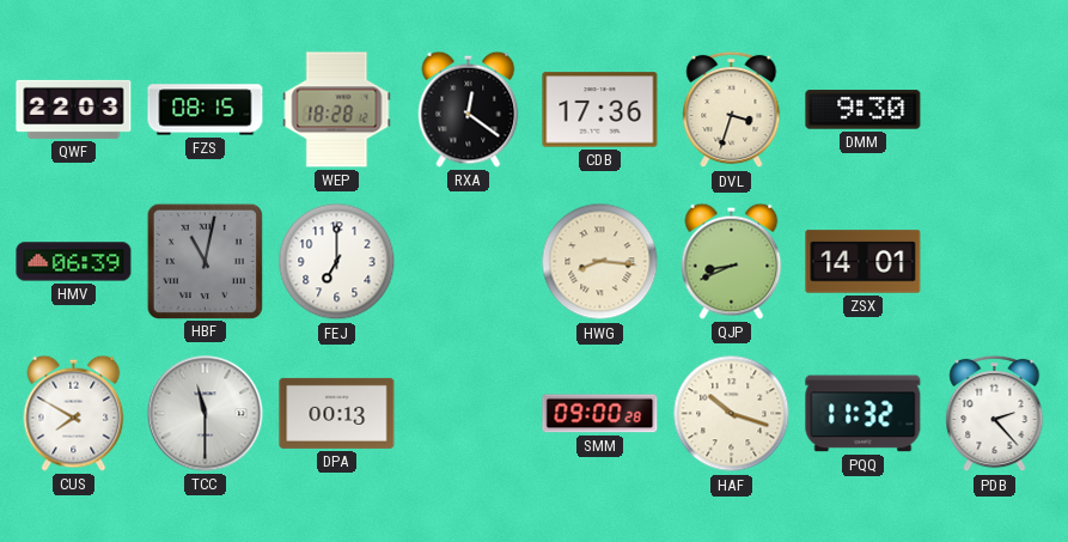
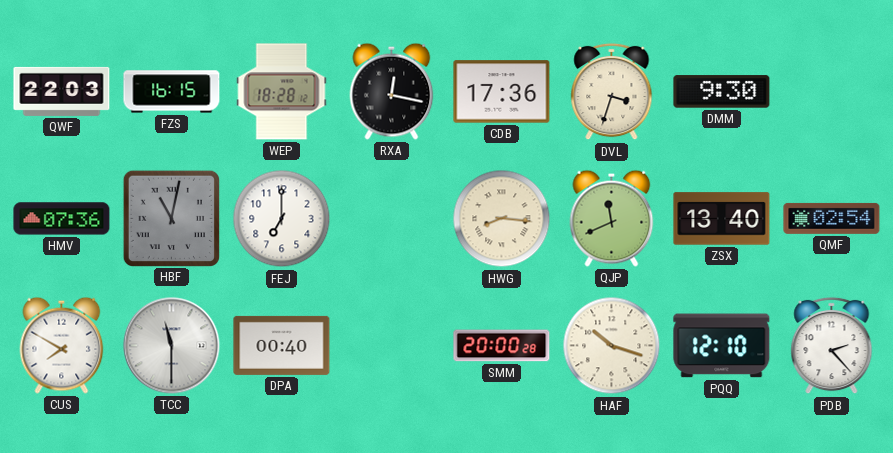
FZS: 08:15 -> 16:15
RXA: 12:21 -> 12:17
HMV: 06:39 -> 07:36
QJP: 8:41 -> 11:41
ZSX: 14:01 -> 13:40
QMF: none -> 02:54
DPA: 00:13 -> 00:40
SMM: 09:00 -> 20:00
PQQ: 11:32 -> 12:10
